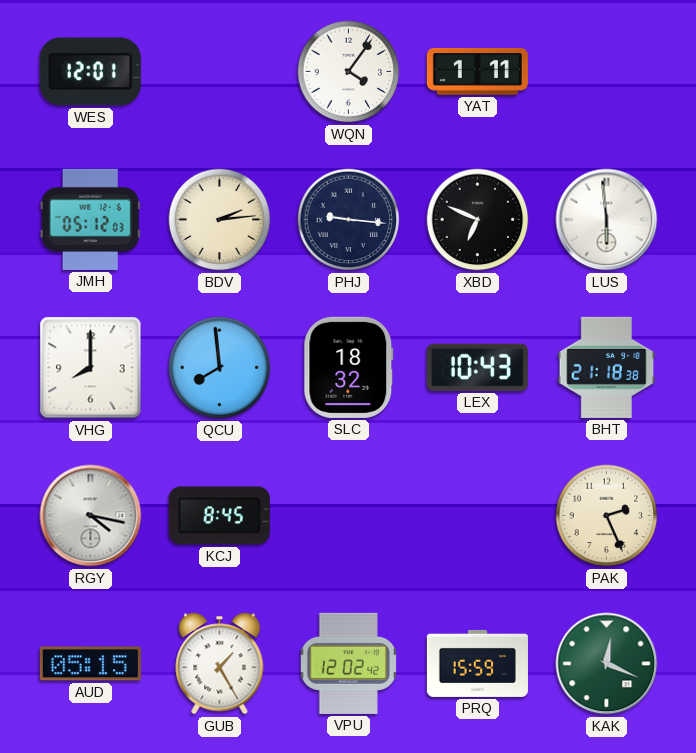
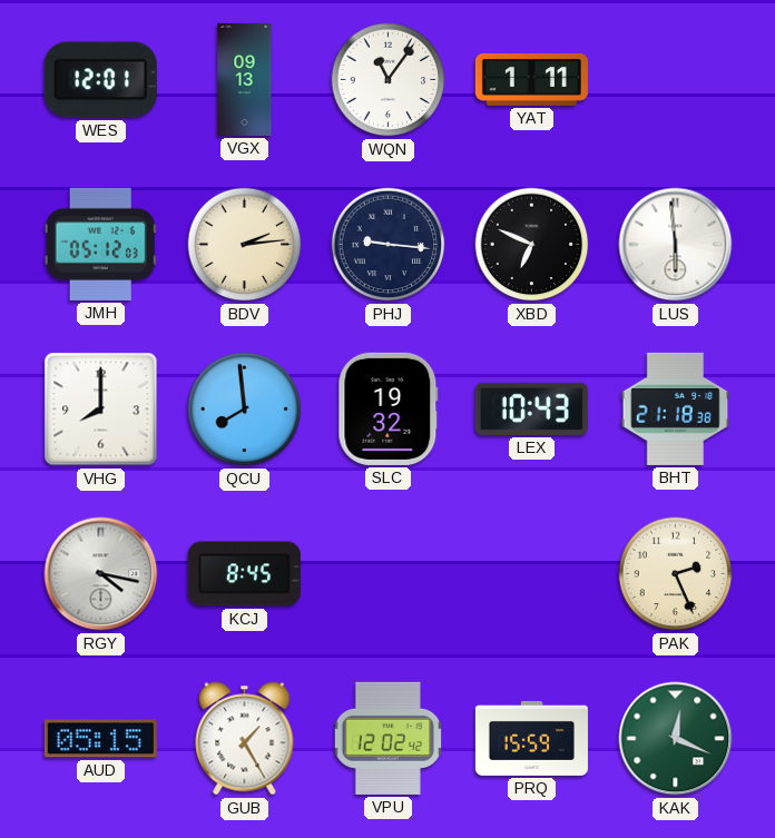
VGX: none -> 09:13
WQN: 4:06 -> 11:06
SLC: 18:32 -> 19:32
